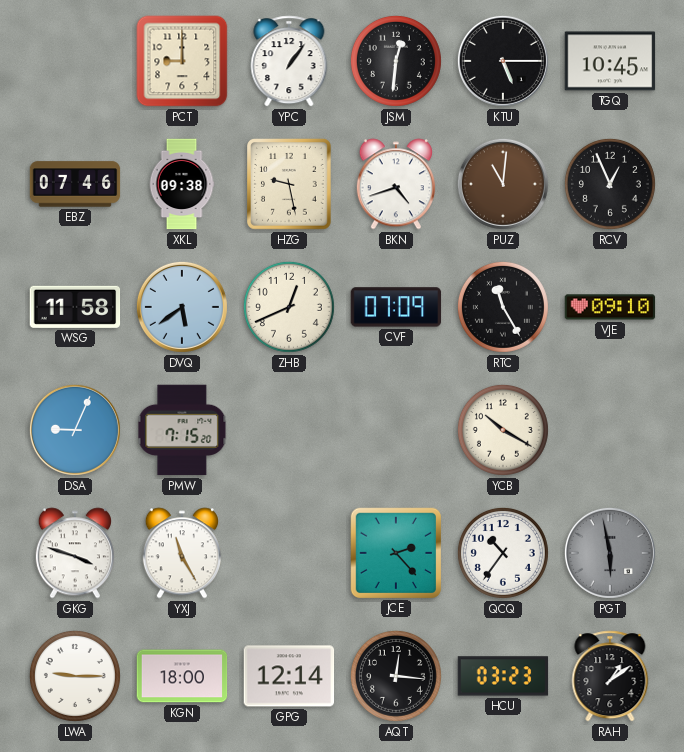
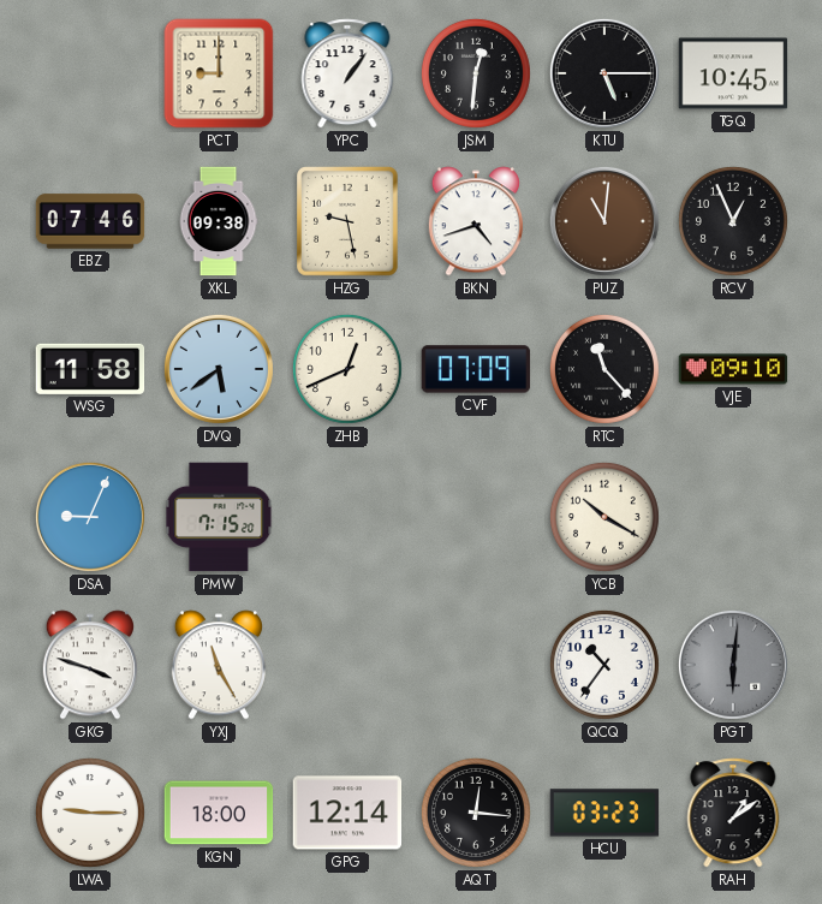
RTC: 11:25 -> 11:23
JCE: 2:23 -> none
PGT: 5:58 -> 6:01
